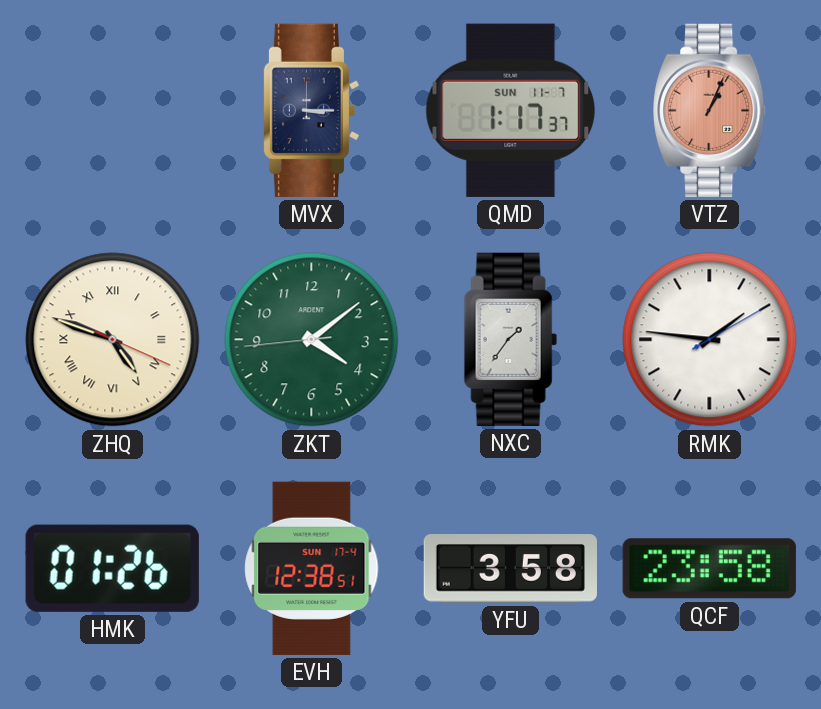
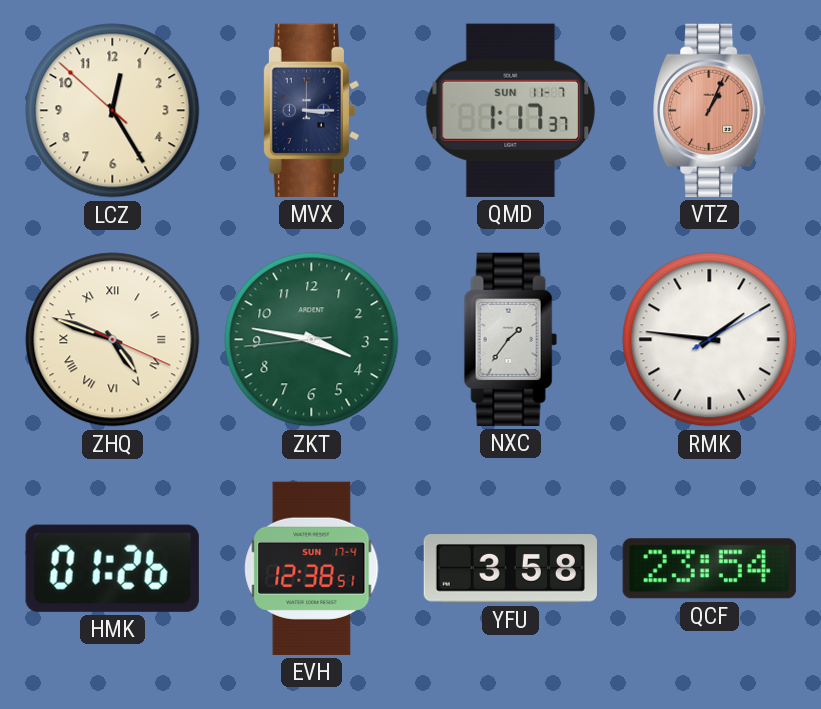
LCZ: none -> 12:24
ZKT: 4:08 -> 3:46
QCF: 23:58 -> 23:54
